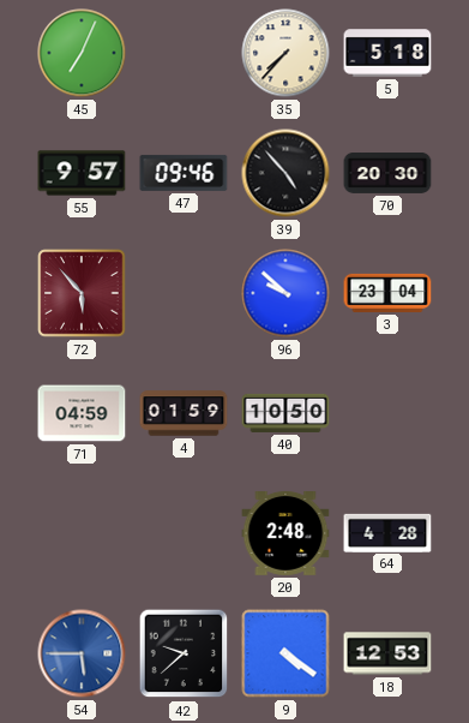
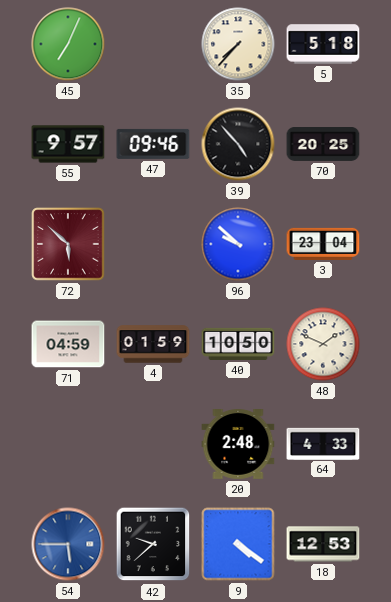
70: 20:30 -> 20:25
72: 5:53 -> 5:52
48: none -> 1:49
64: 4:28 -> 4:33
